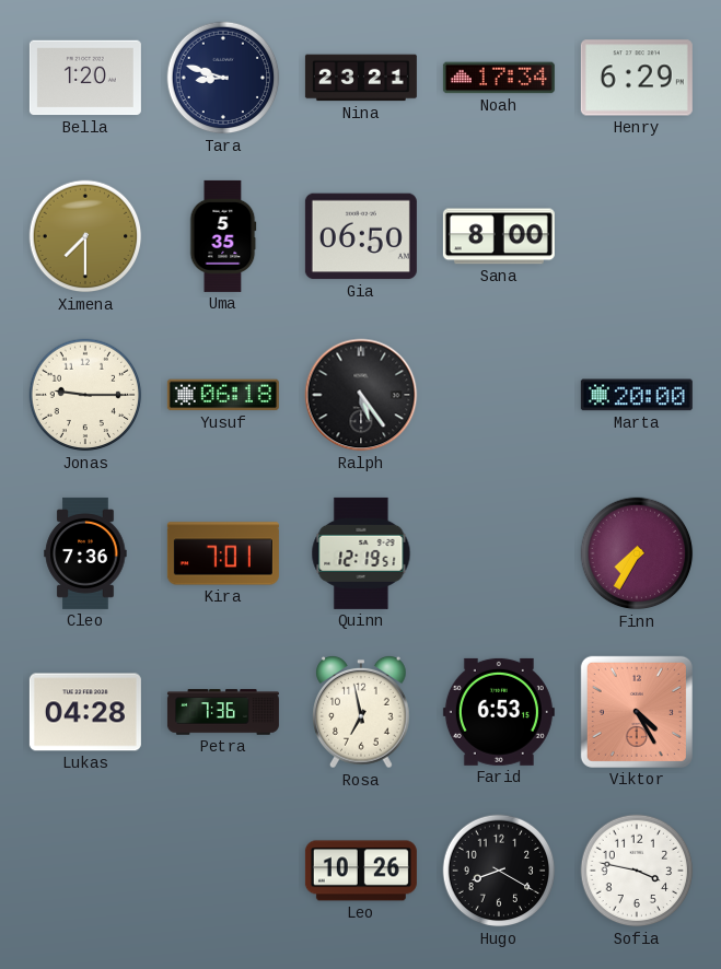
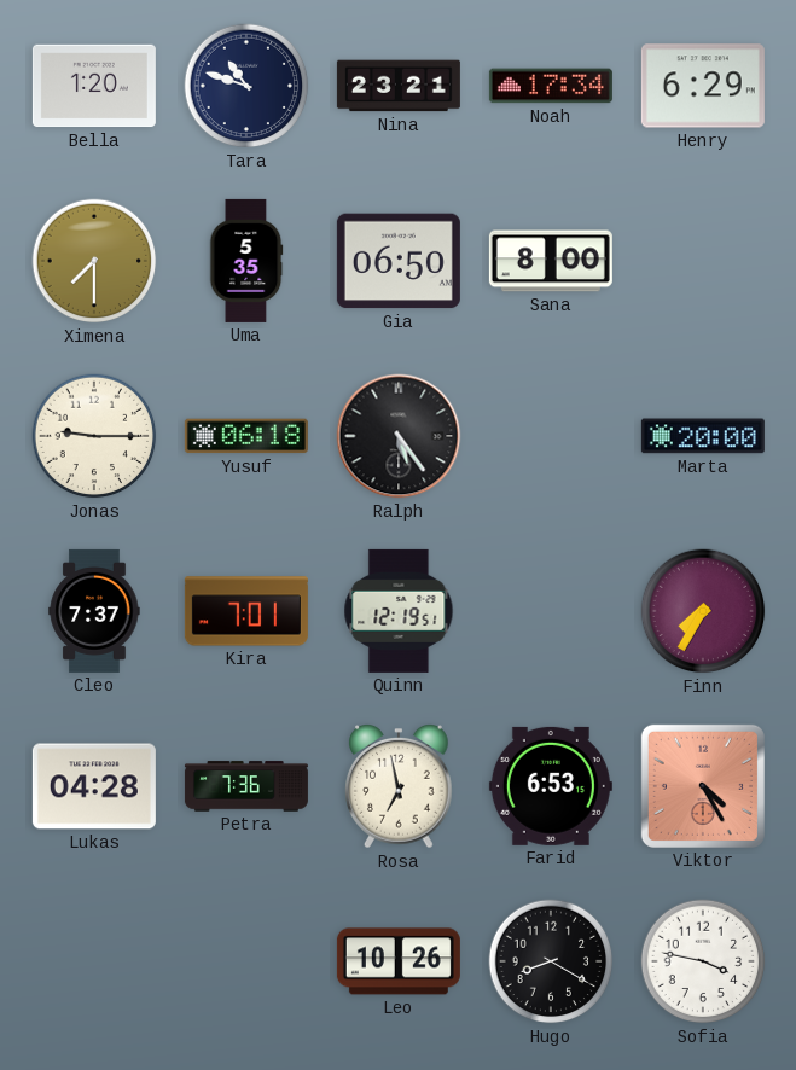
Tara: 8:48 -> 10:48
Cleo: 7:36 -> 7:37
